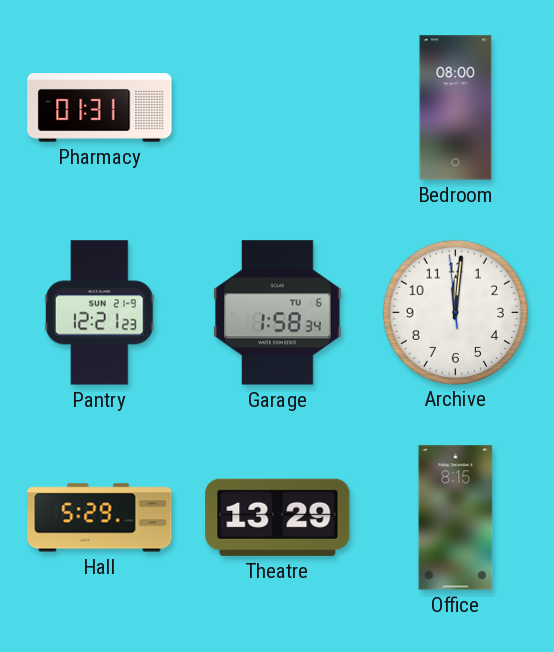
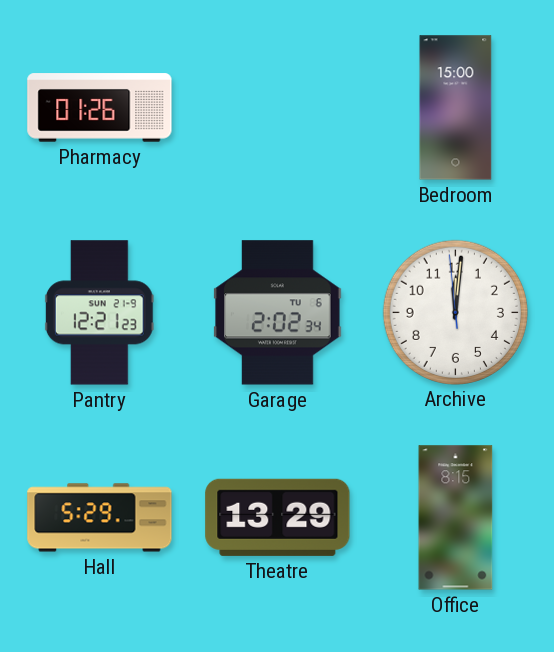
Pharmacy: 01:31 -> 01:26
Bedroom: 08:00 -> 15:00
Garage: 1:58 -> 2:02
